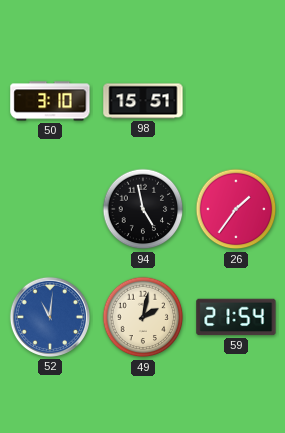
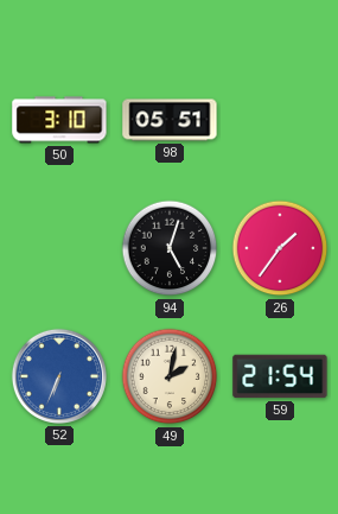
98: 15:51 -> 05:51
94: 4:58 -> 5:03
52: 11:01 -> 6:34
